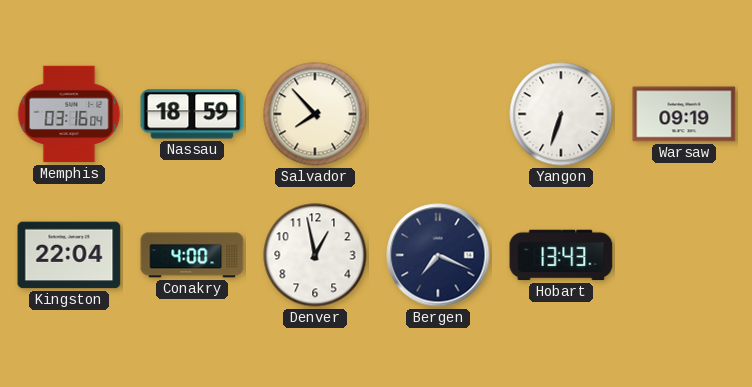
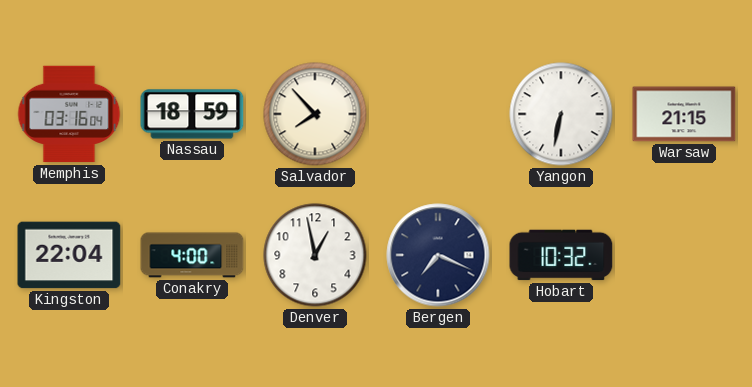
Yangon: 6:33 -> 6:32
Warsaw: 09:19 -> 21:15
Hobart: 13:43 -> 10:32
